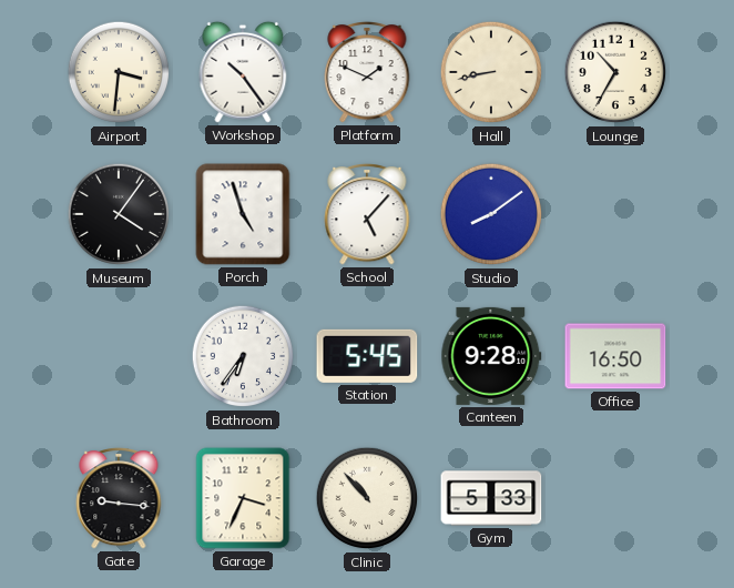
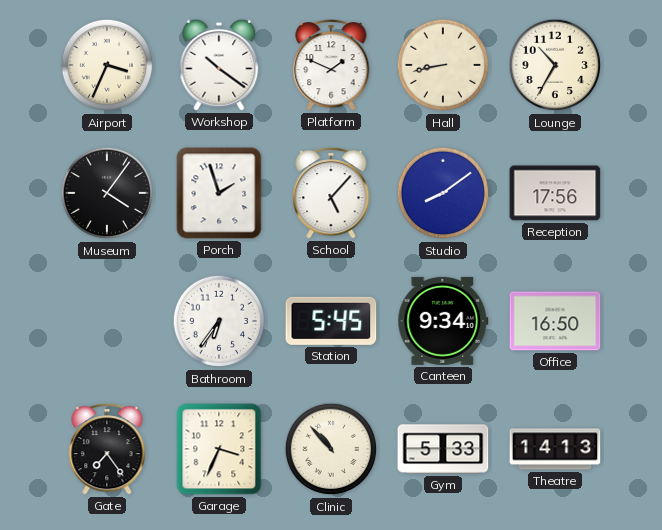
Airport: 3:31 -> 3:34
Workshop: 10:24 -> 10:21
Porch: 4:57 -> 1:57
Reception: none -> 17:56
Canteen: 9:28 -> 9:34
Gate: 9:16 -> 7:24
Theatre: none -> 14:13
